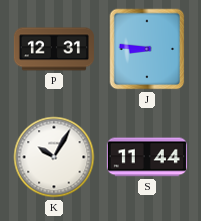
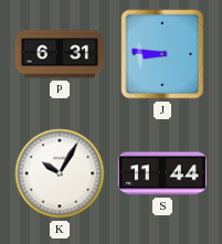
P: 12:31 -> 6:31
